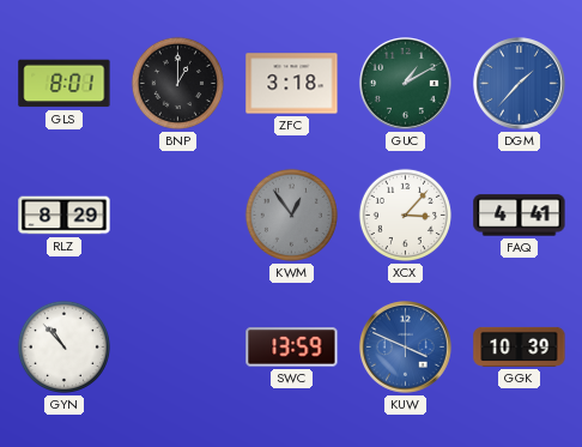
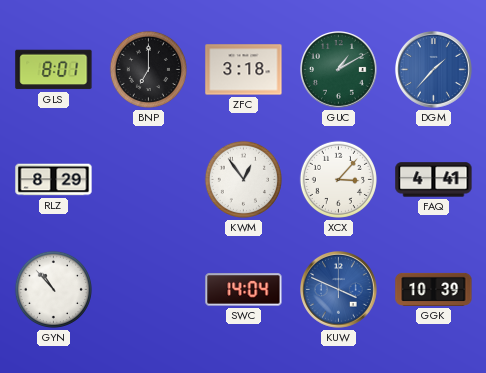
BNP: 1:00 -> 7:00
KWM dial: grey -> white
SWC: 13:59 -> 14:04
